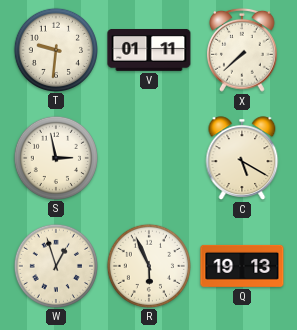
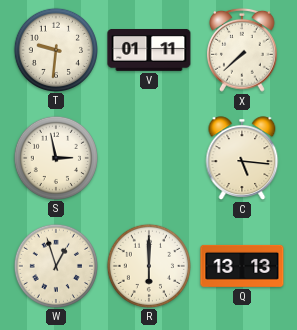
C: 5:20 -> 5:16
R: 5:56 -> 6:00
Q: 19:13 -> 13:13
